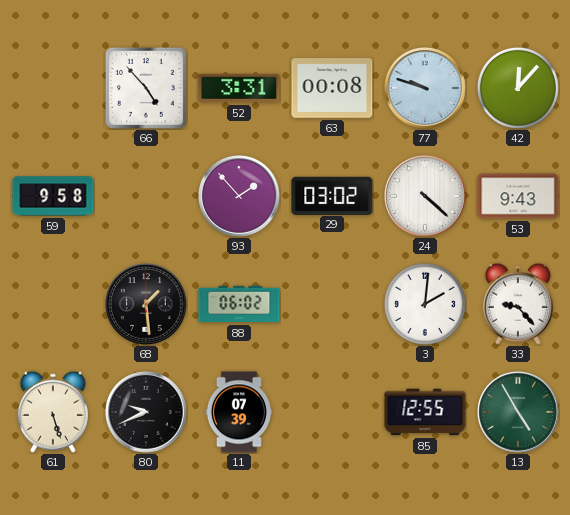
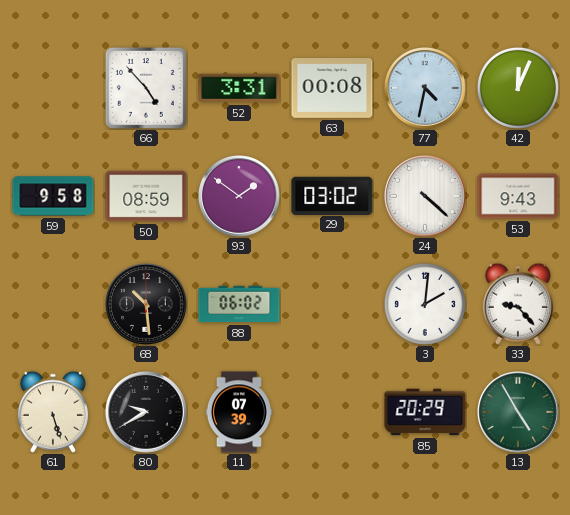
77: 9:48 -> 4:32
42: 12:07 -> 12:04
50: none -> 08:59
93: 1:53 -> 1:51
68: 1:29 -> 10:29
80: 9:41 -> 9:40
85: 12:55 -> 20:29
